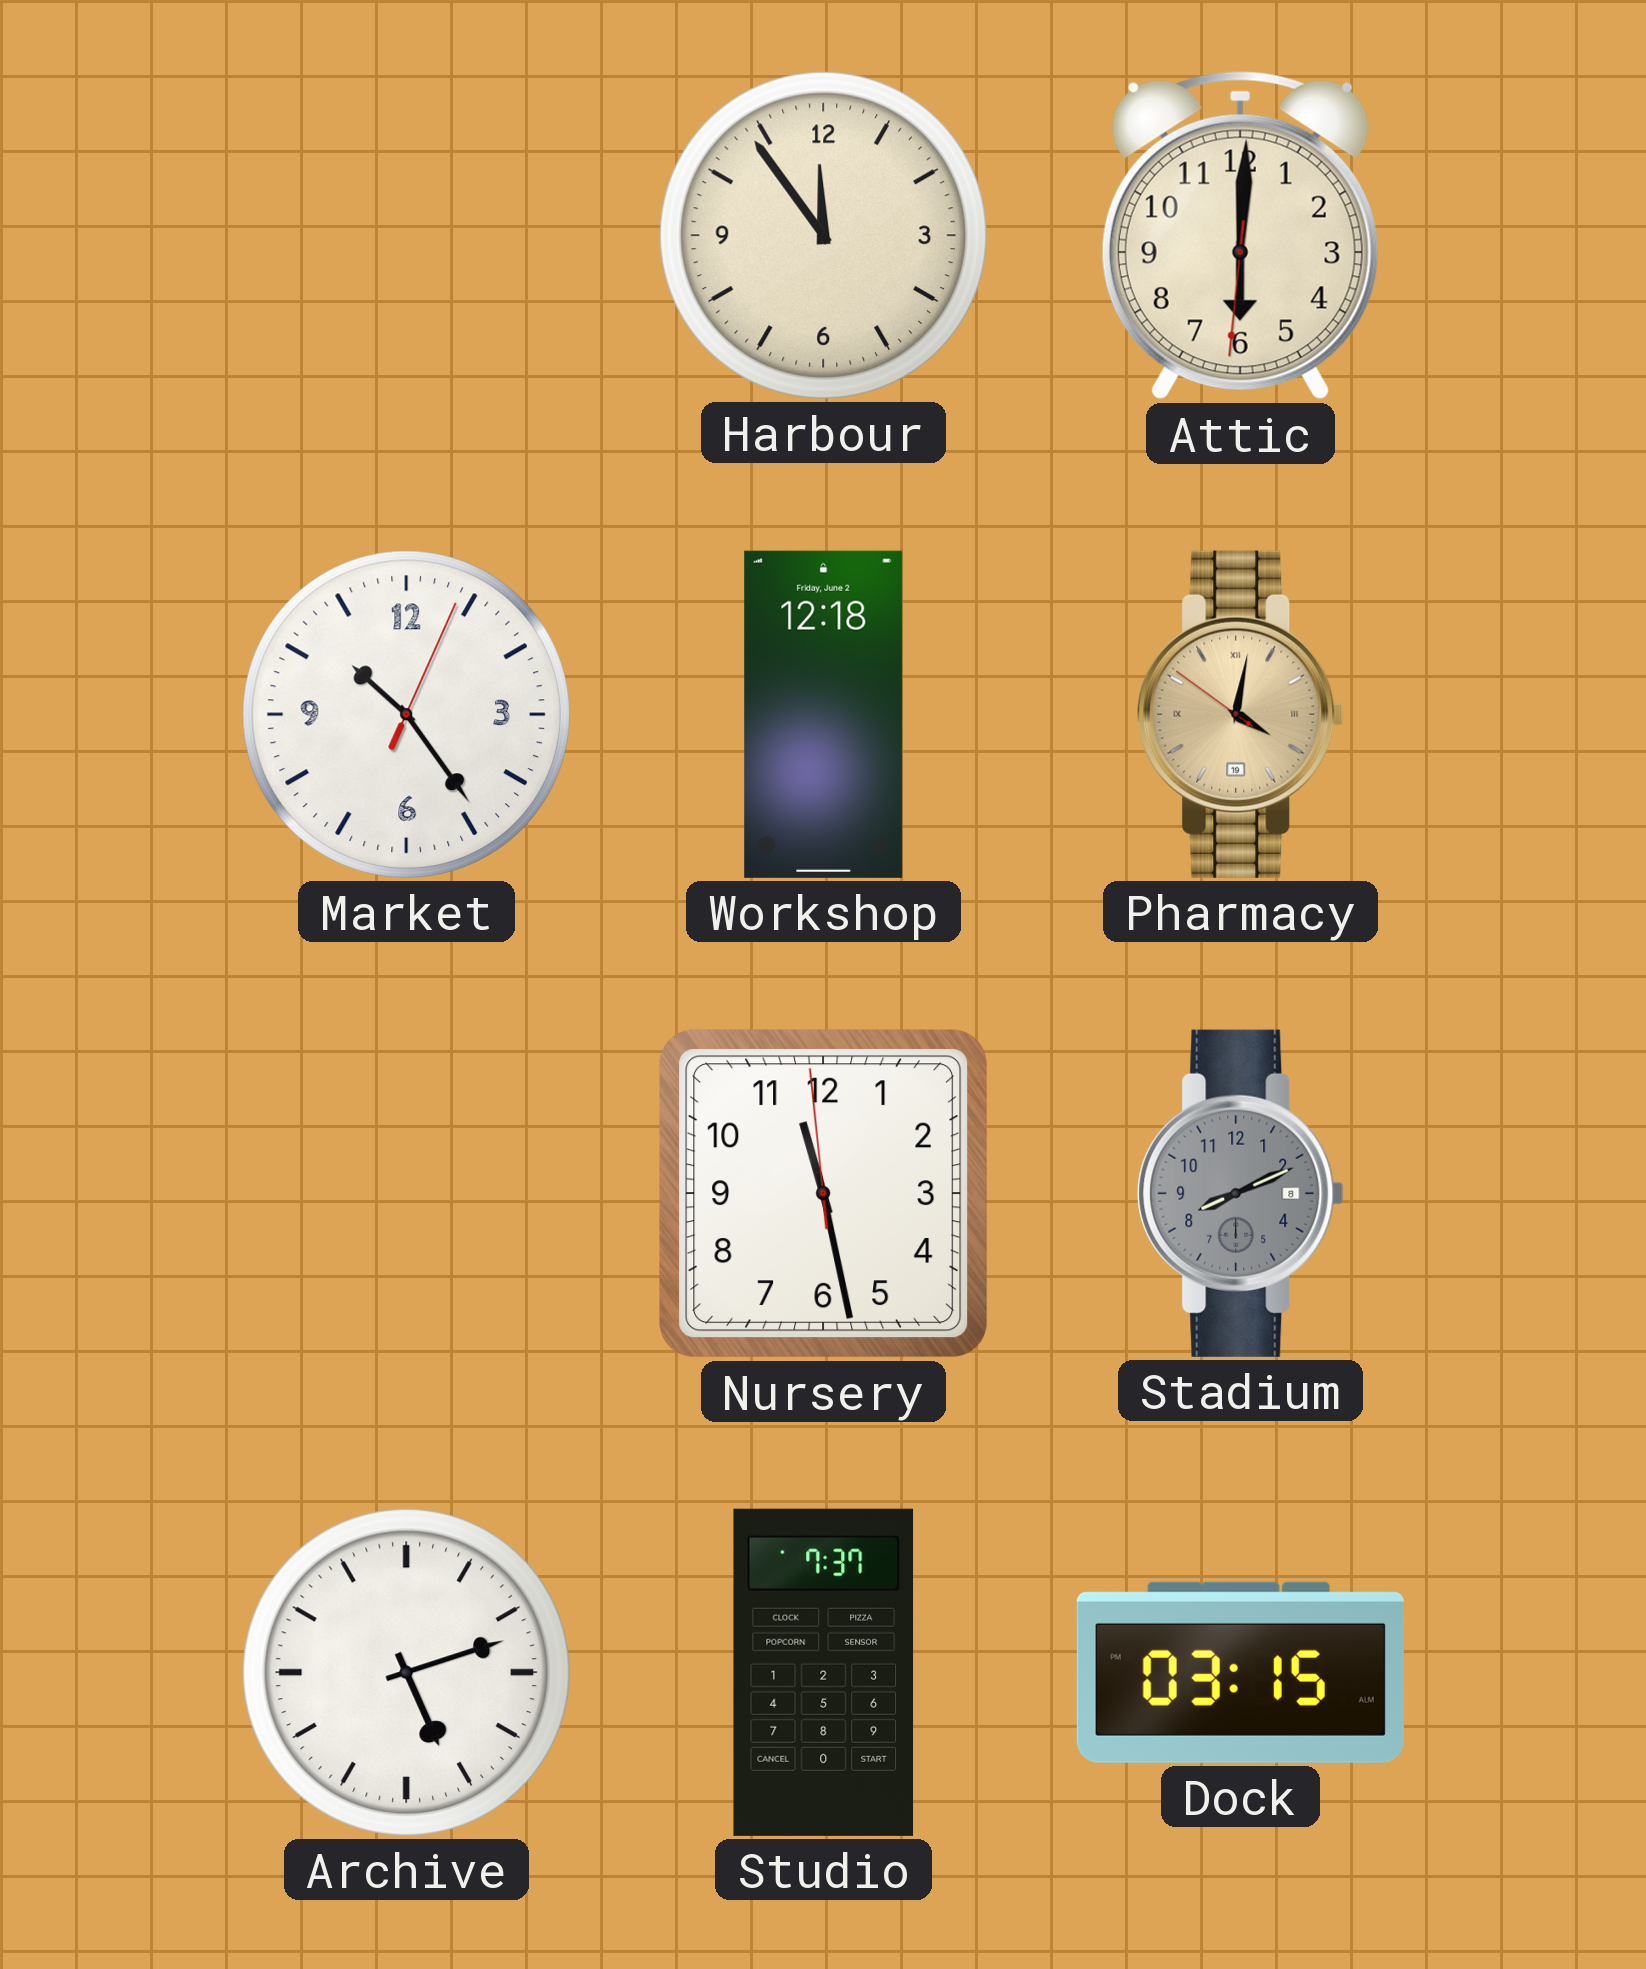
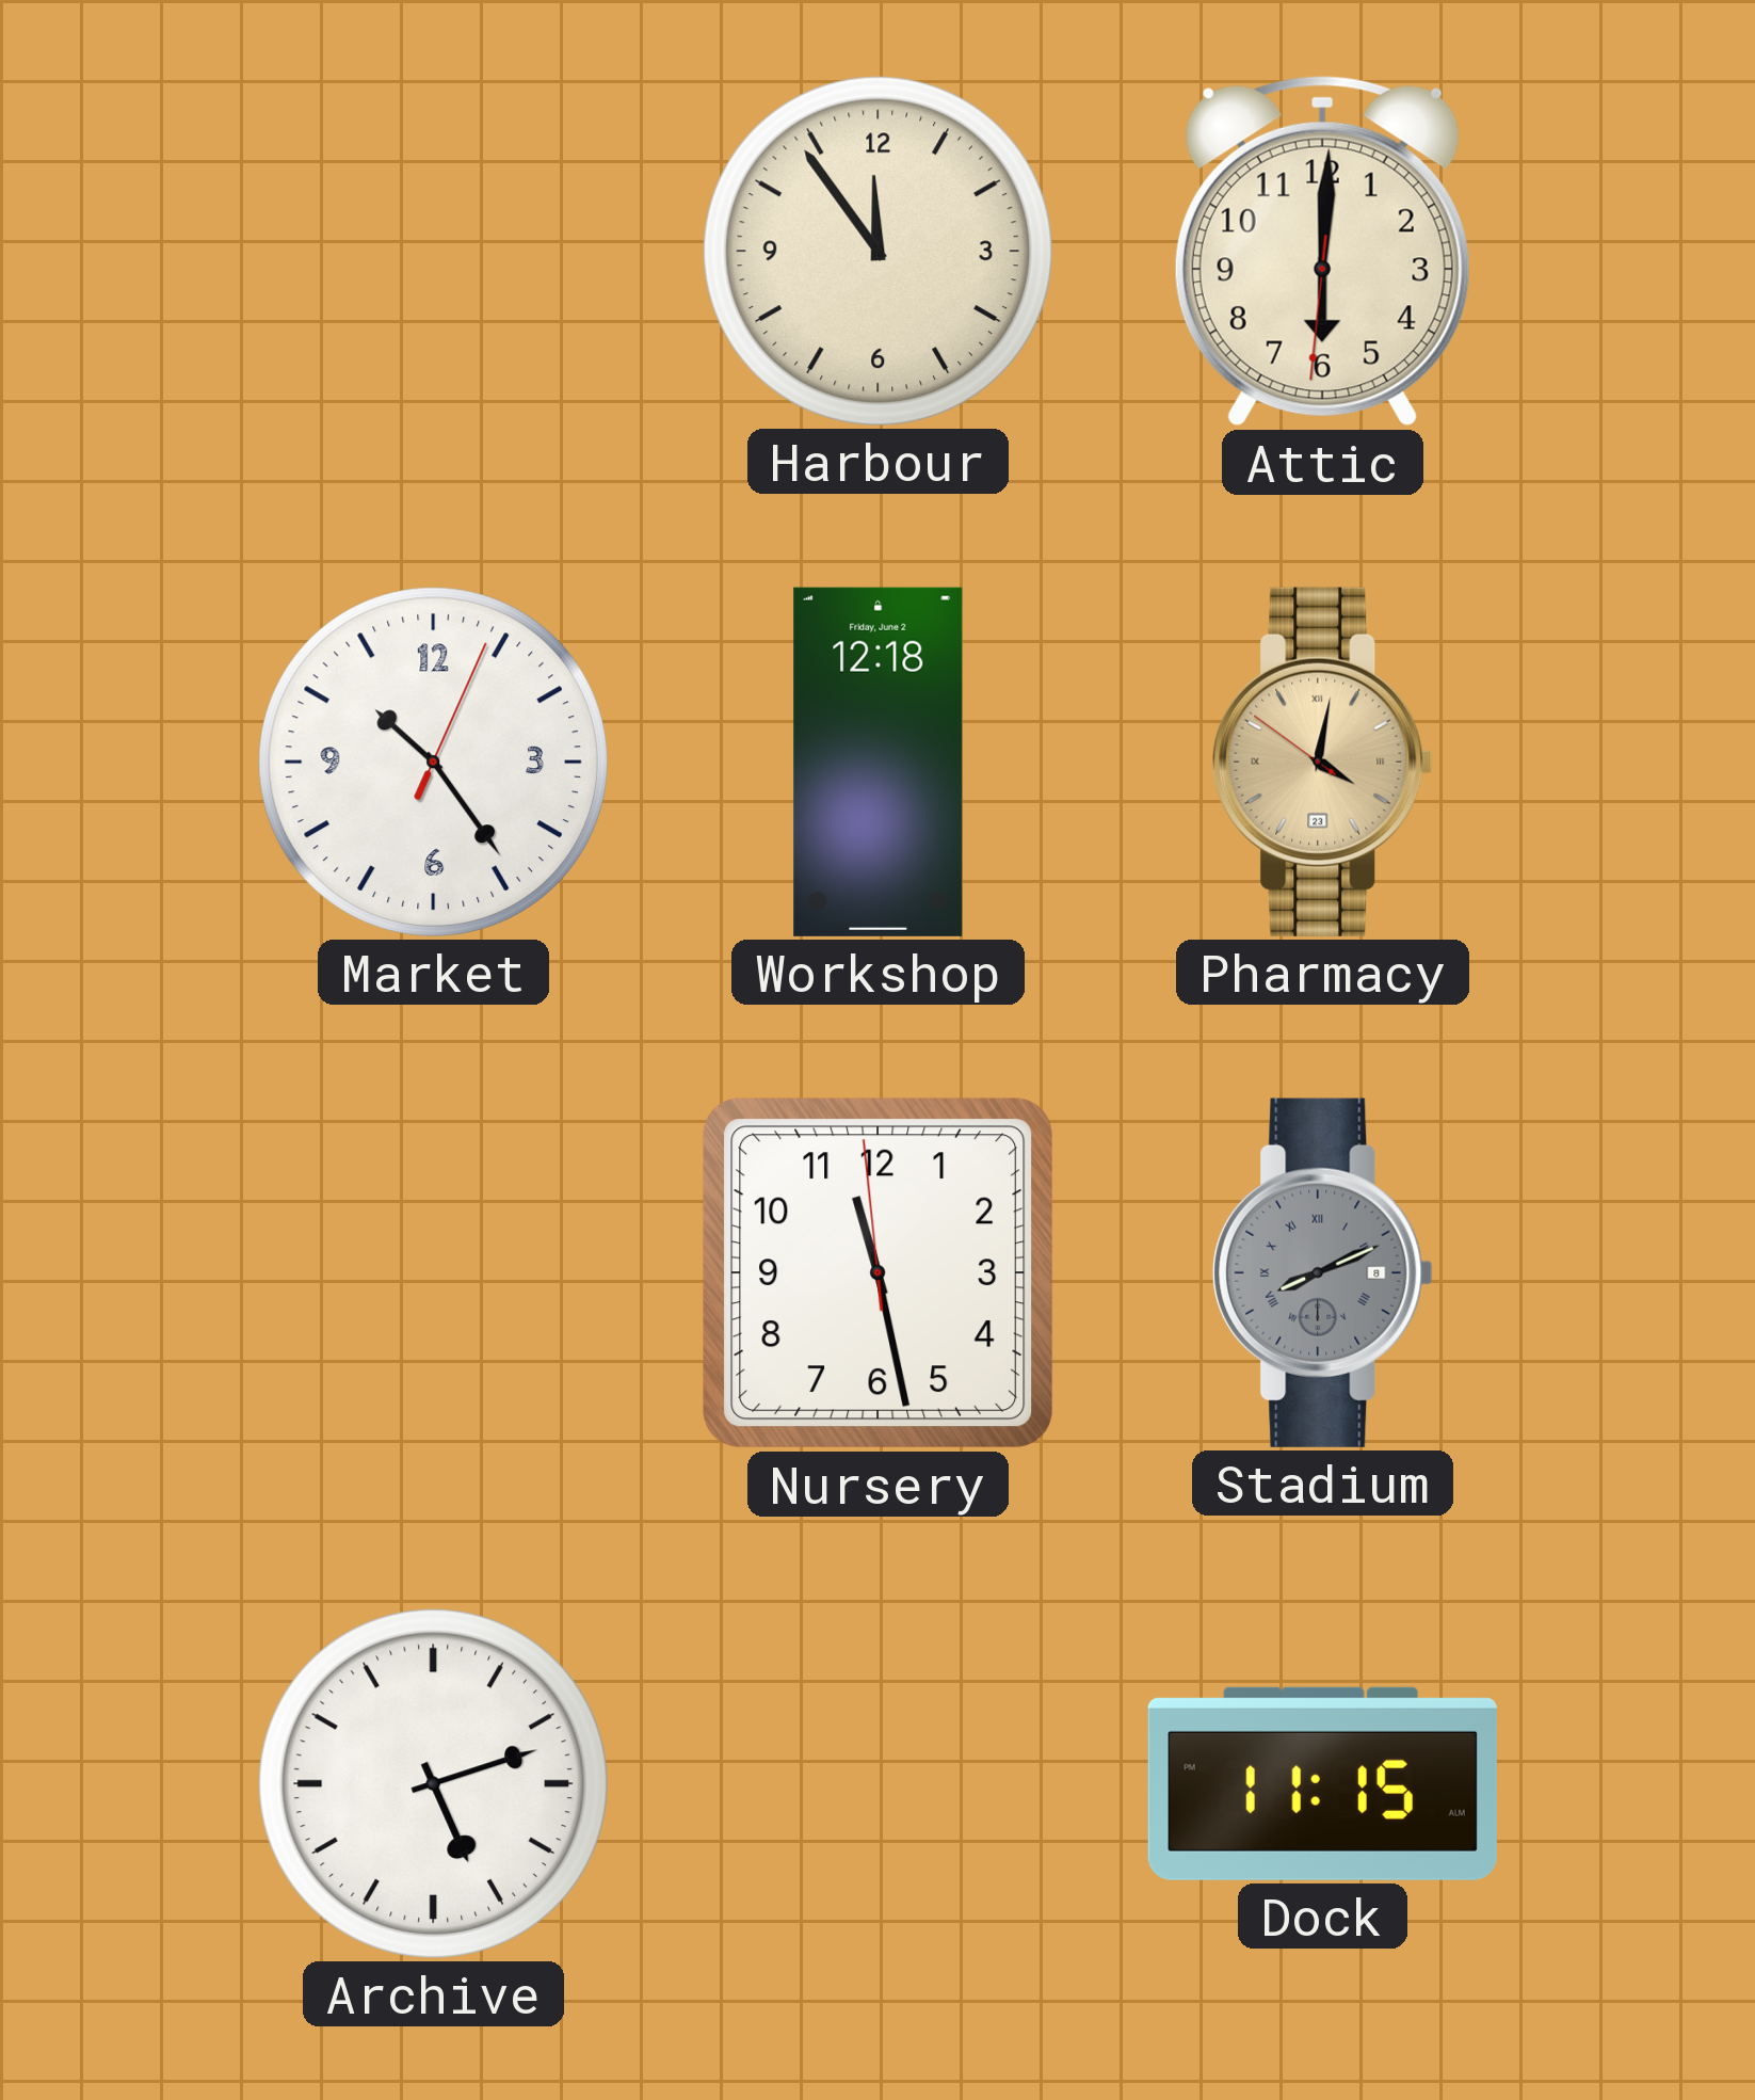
Pharmacy date: 19 -> 23
Stadium numerals: Arabic -> Roman
Studio: 7:37 -> none
Dock: 03:15 -> 11:15
